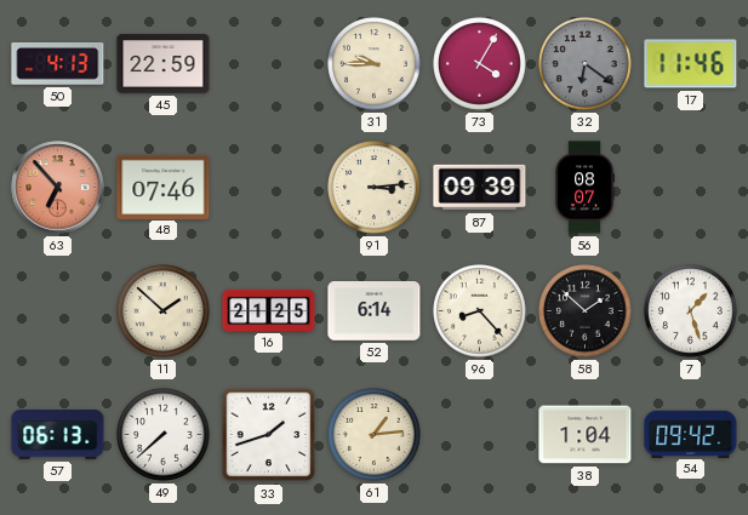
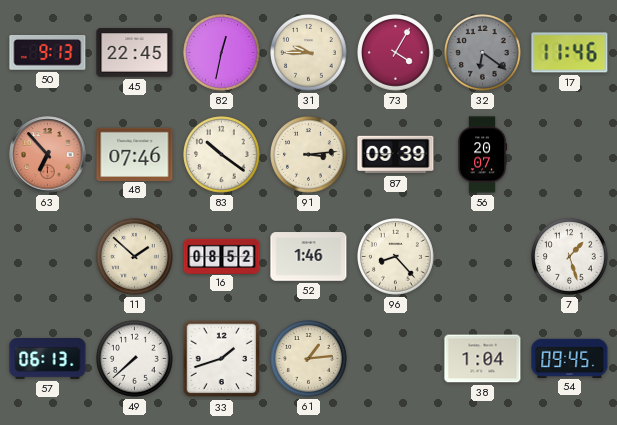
50: 4:13 -> 9:13
45: 22:59 -> 22:45
82: none -> 12:32
83: none -> 10:21
56: 08:07 -> 20:07
16: 21:25 -> 08:52
52: 6:14 -> 1:46
58: 1:52 -> none
54: 09:42 -> 09:45
